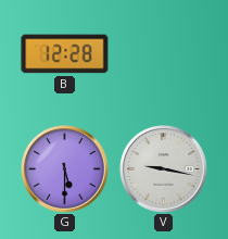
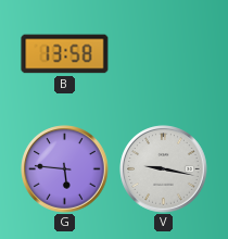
B: 12:28 -> 13:58
G: 5:30 -> 5:46
